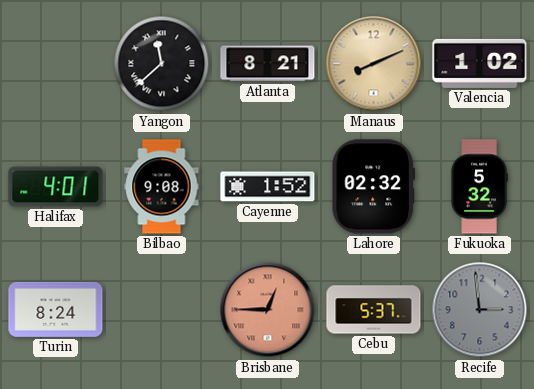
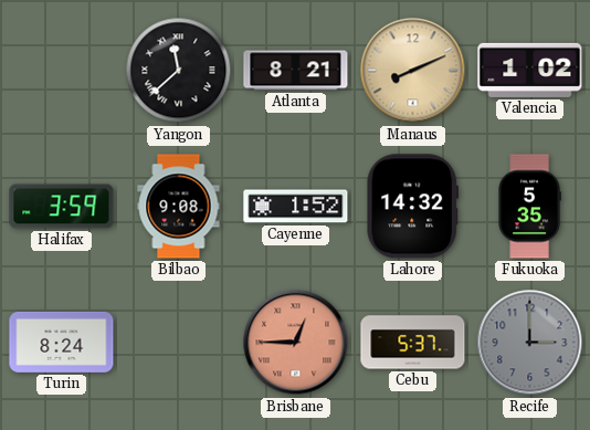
Halifax: 4:01 -> 3:59
Lahore: 02:32 -> 14:32
Fukuoka: 5:32 -> 5:35
Recife: 2:59 -> 3:00
